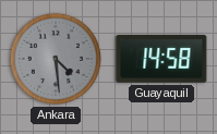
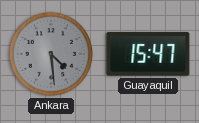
Guayaquil: 14:58 -> 15:47
